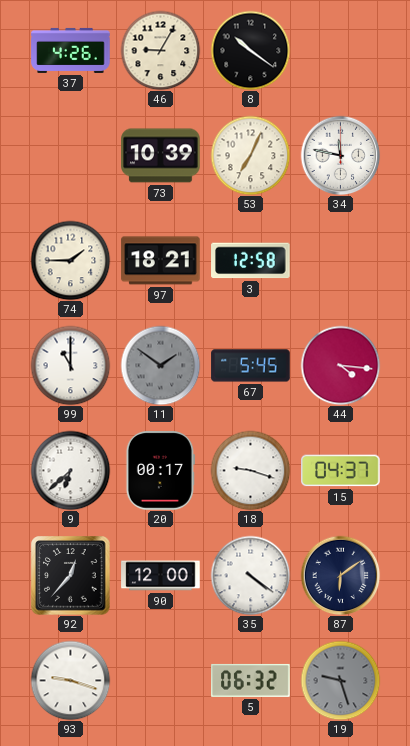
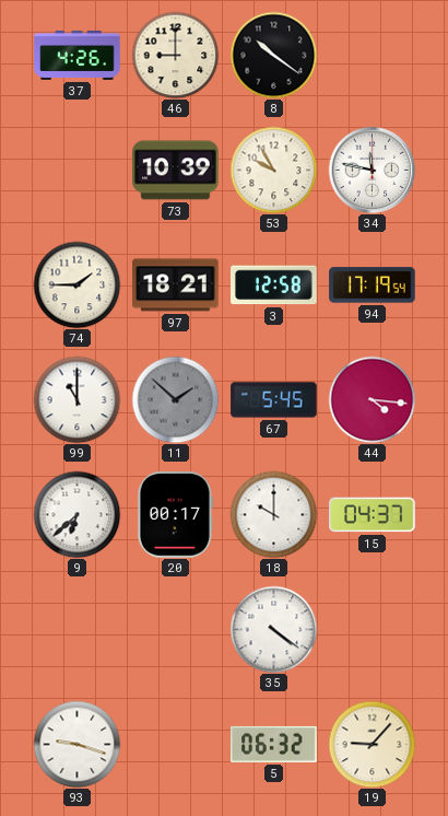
46: 9:05 -> 9:00
53: 7:04 -> 9:55
94: none -> 17:19
11: 1:51 -> 1:52
18: 9:18 -> 10:00
92: 12:37 -> none
90: 12:00 -> none
87: 6:09 -> none
19: 9:27 -> 9:07
19 dial: grey -> cream
